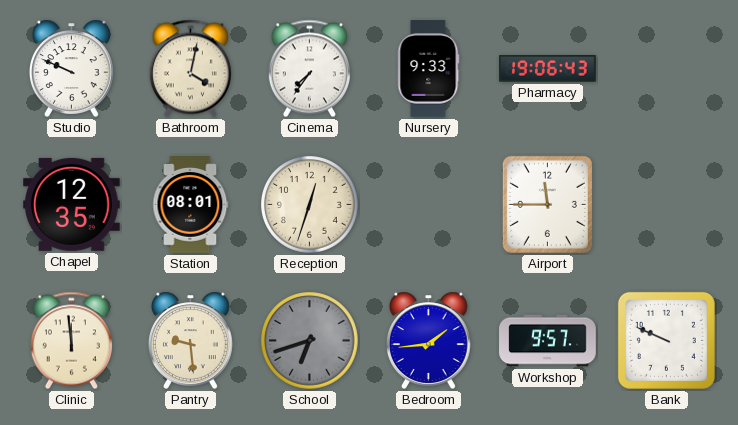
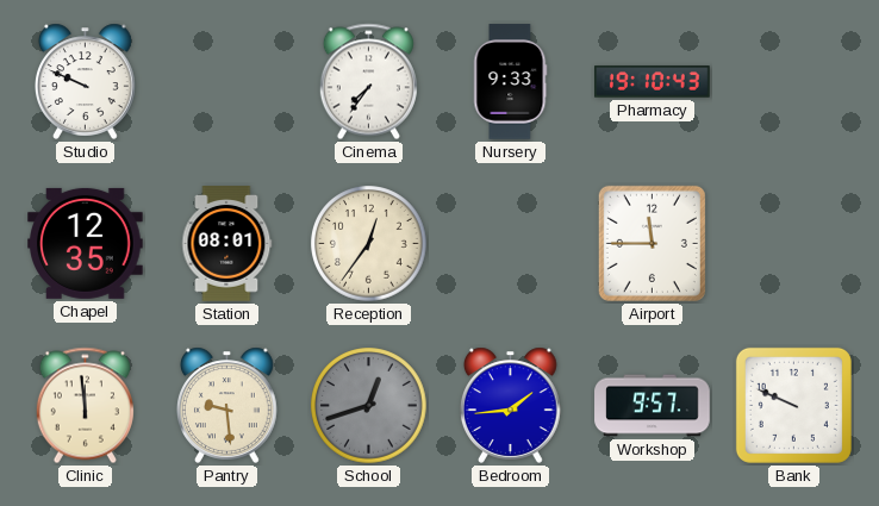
Bathroom: 4:02 -> none
Pharmacy: 19:06 -> 19:10
Reception: 12:33 -> 12:36
School: 6:42 -> 12:42
